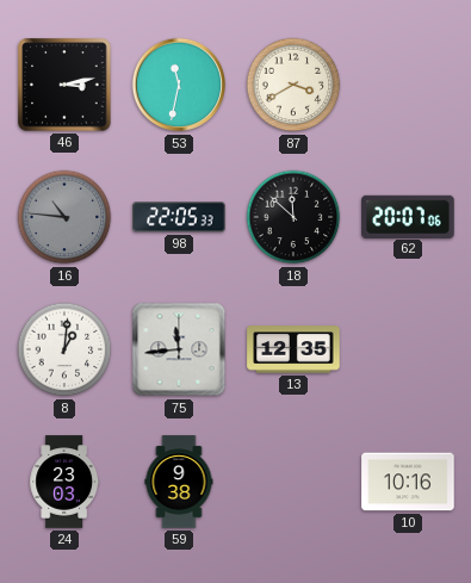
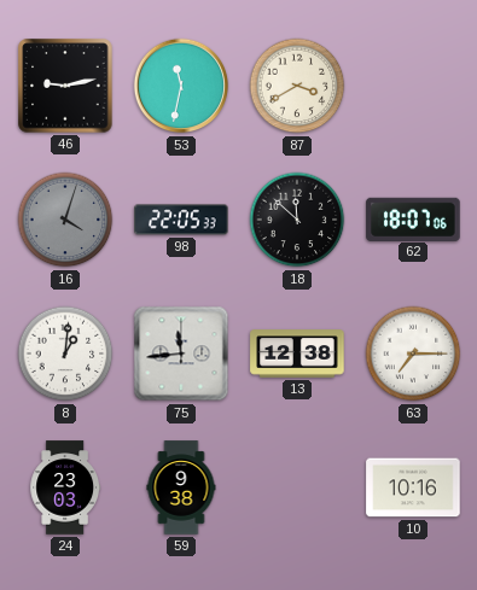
46: 3:13 -> 9:13
16: 10:46 -> 4:03
62: 20:07 -> 18:07
13: 12:35 -> 12:38
63: none -> 7:15
